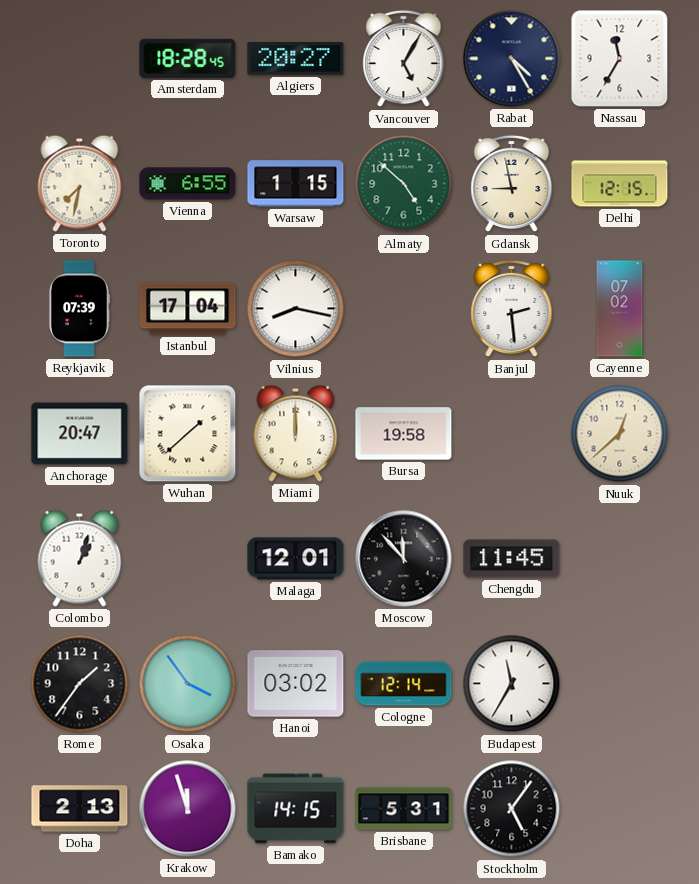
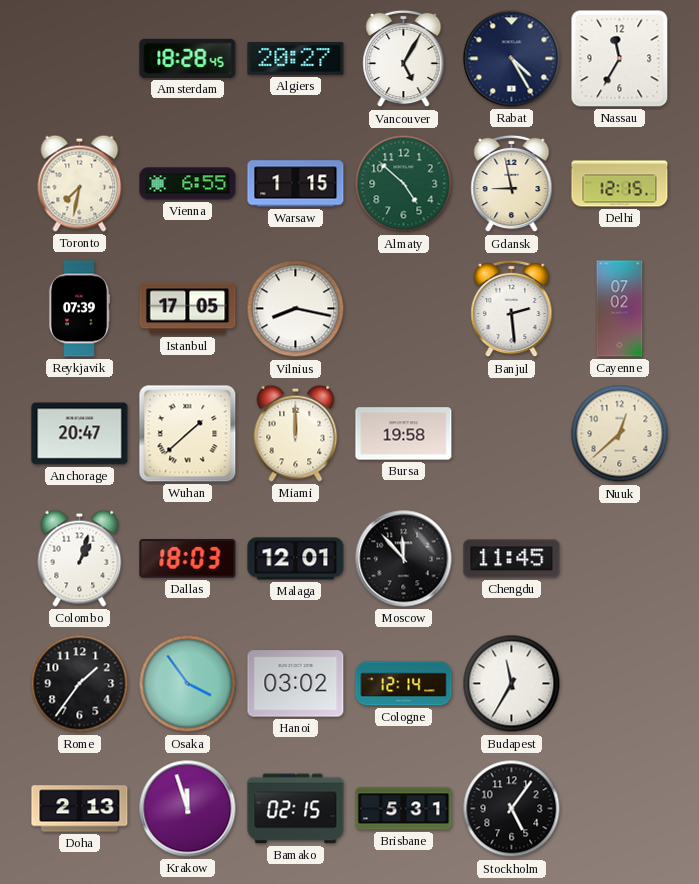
Istanbul: 17:04 -> 17:05
Dallas: none -> 18:03
Bamako: 14:15 -> 02:15
